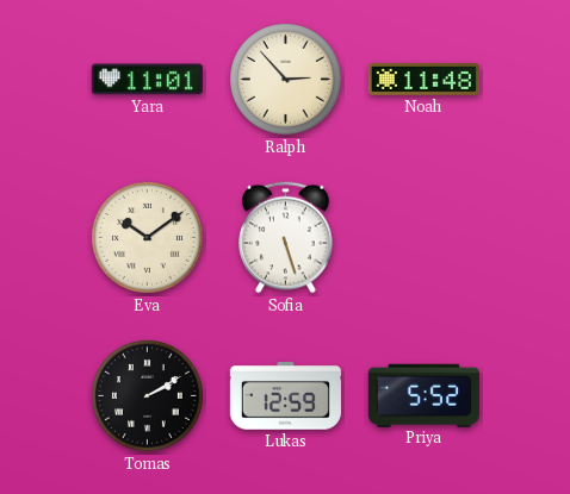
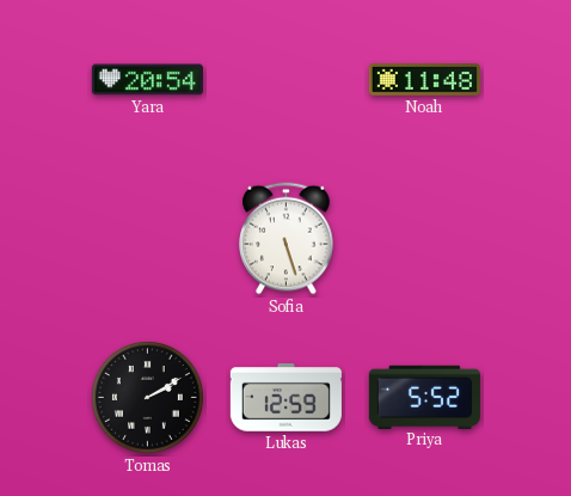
Yara: 11:01 -> 20:54
Ralph: 2:53 -> none
Eva: 10:09 -> none
